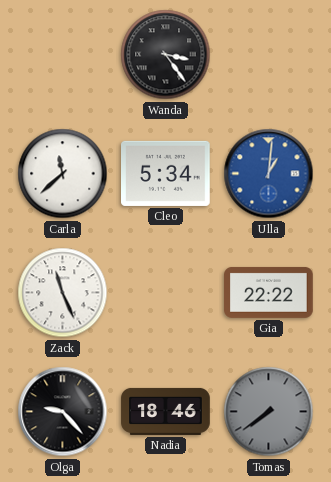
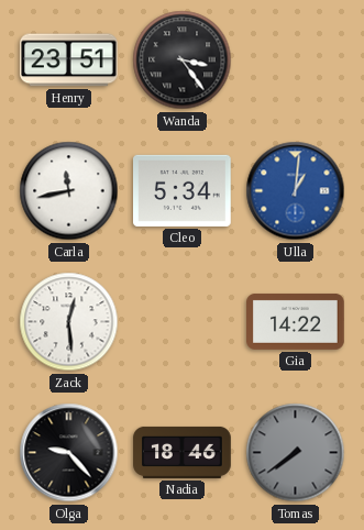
Henry: none -> 23:51
Carla: 11:38 -> 11:43
Zack: 11:26 -> 12:29
Gia: 22:22 -> 14:22
